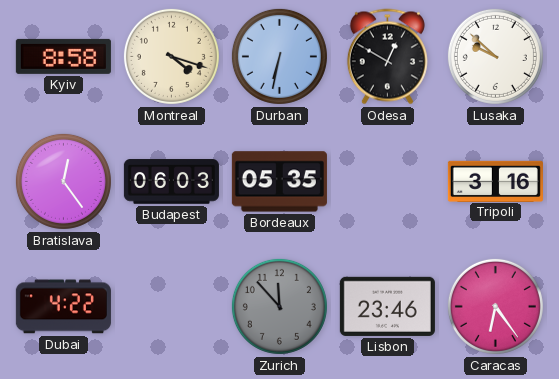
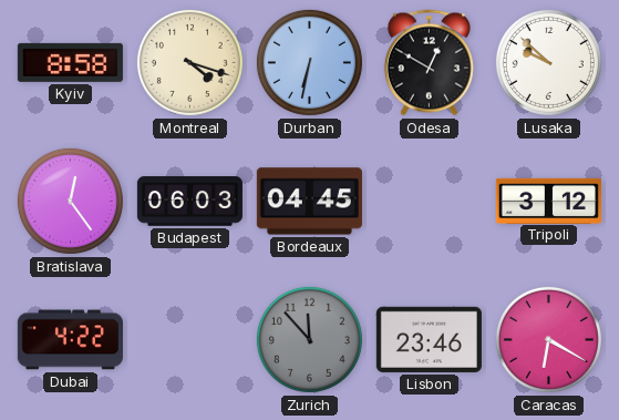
Bordeaux: 05:35 -> 04:45
Tripoli: 3:16 -> 3:12
Caracas: 6:24 -> 6:20
